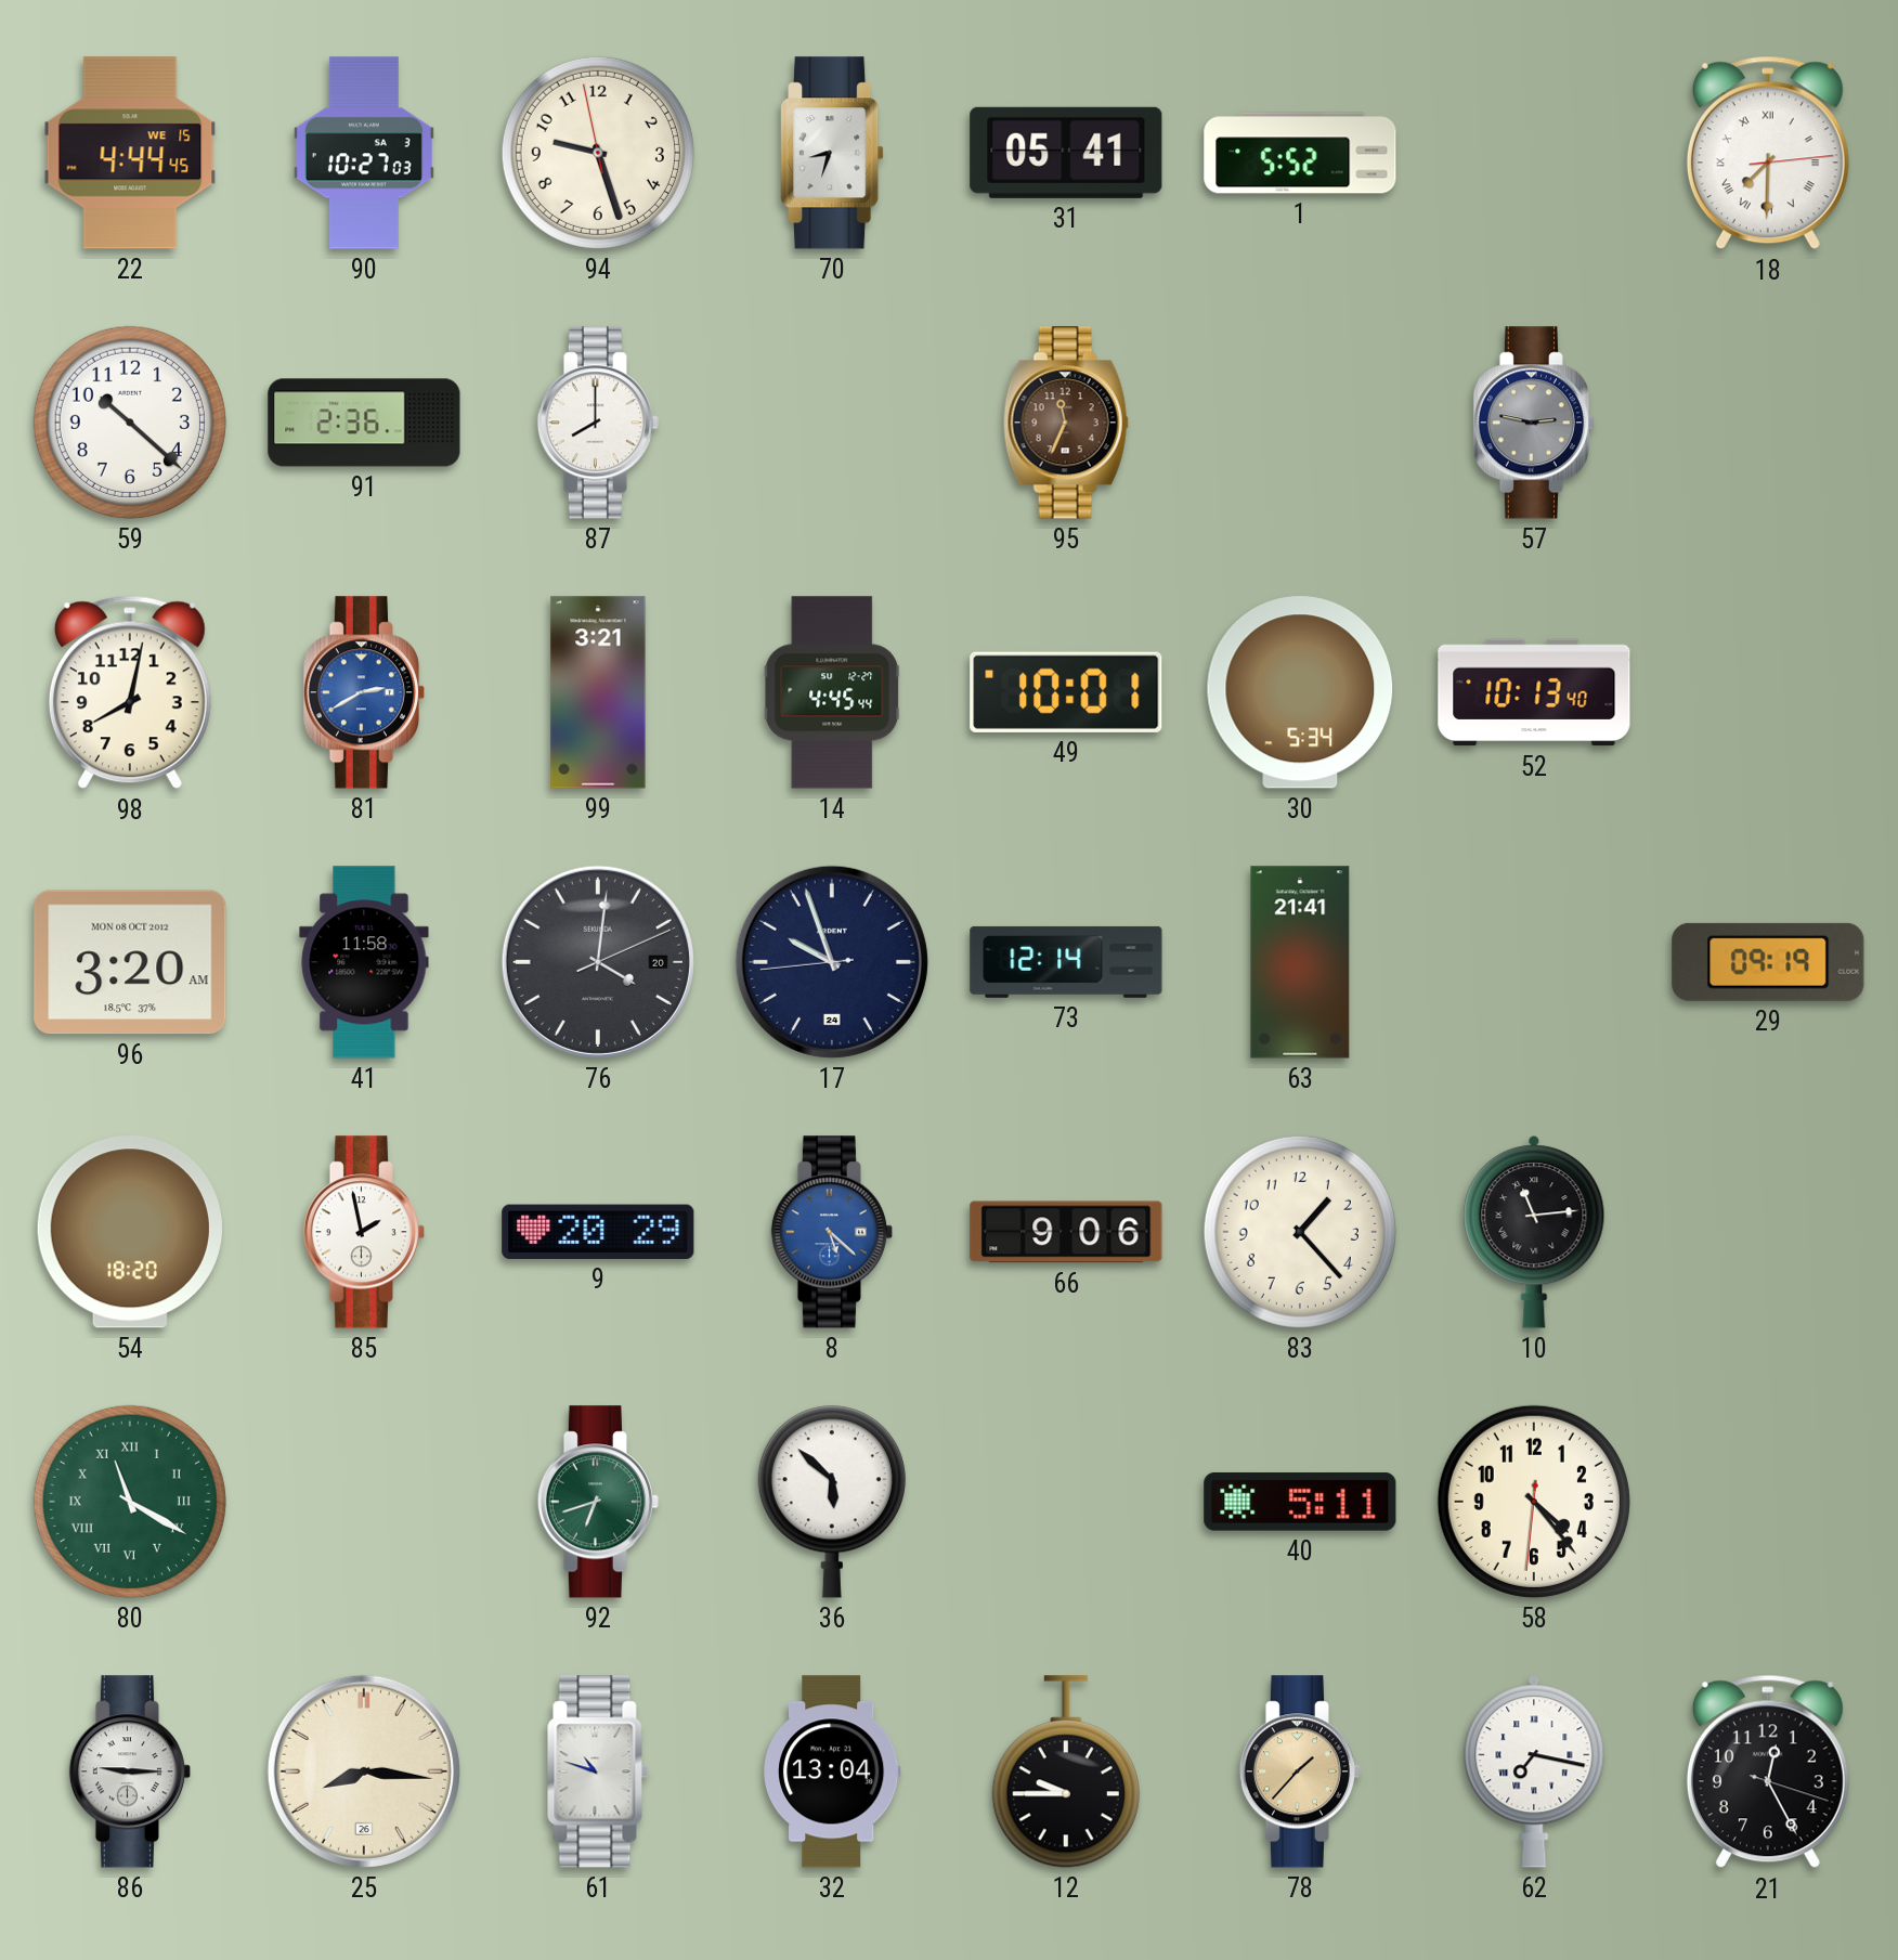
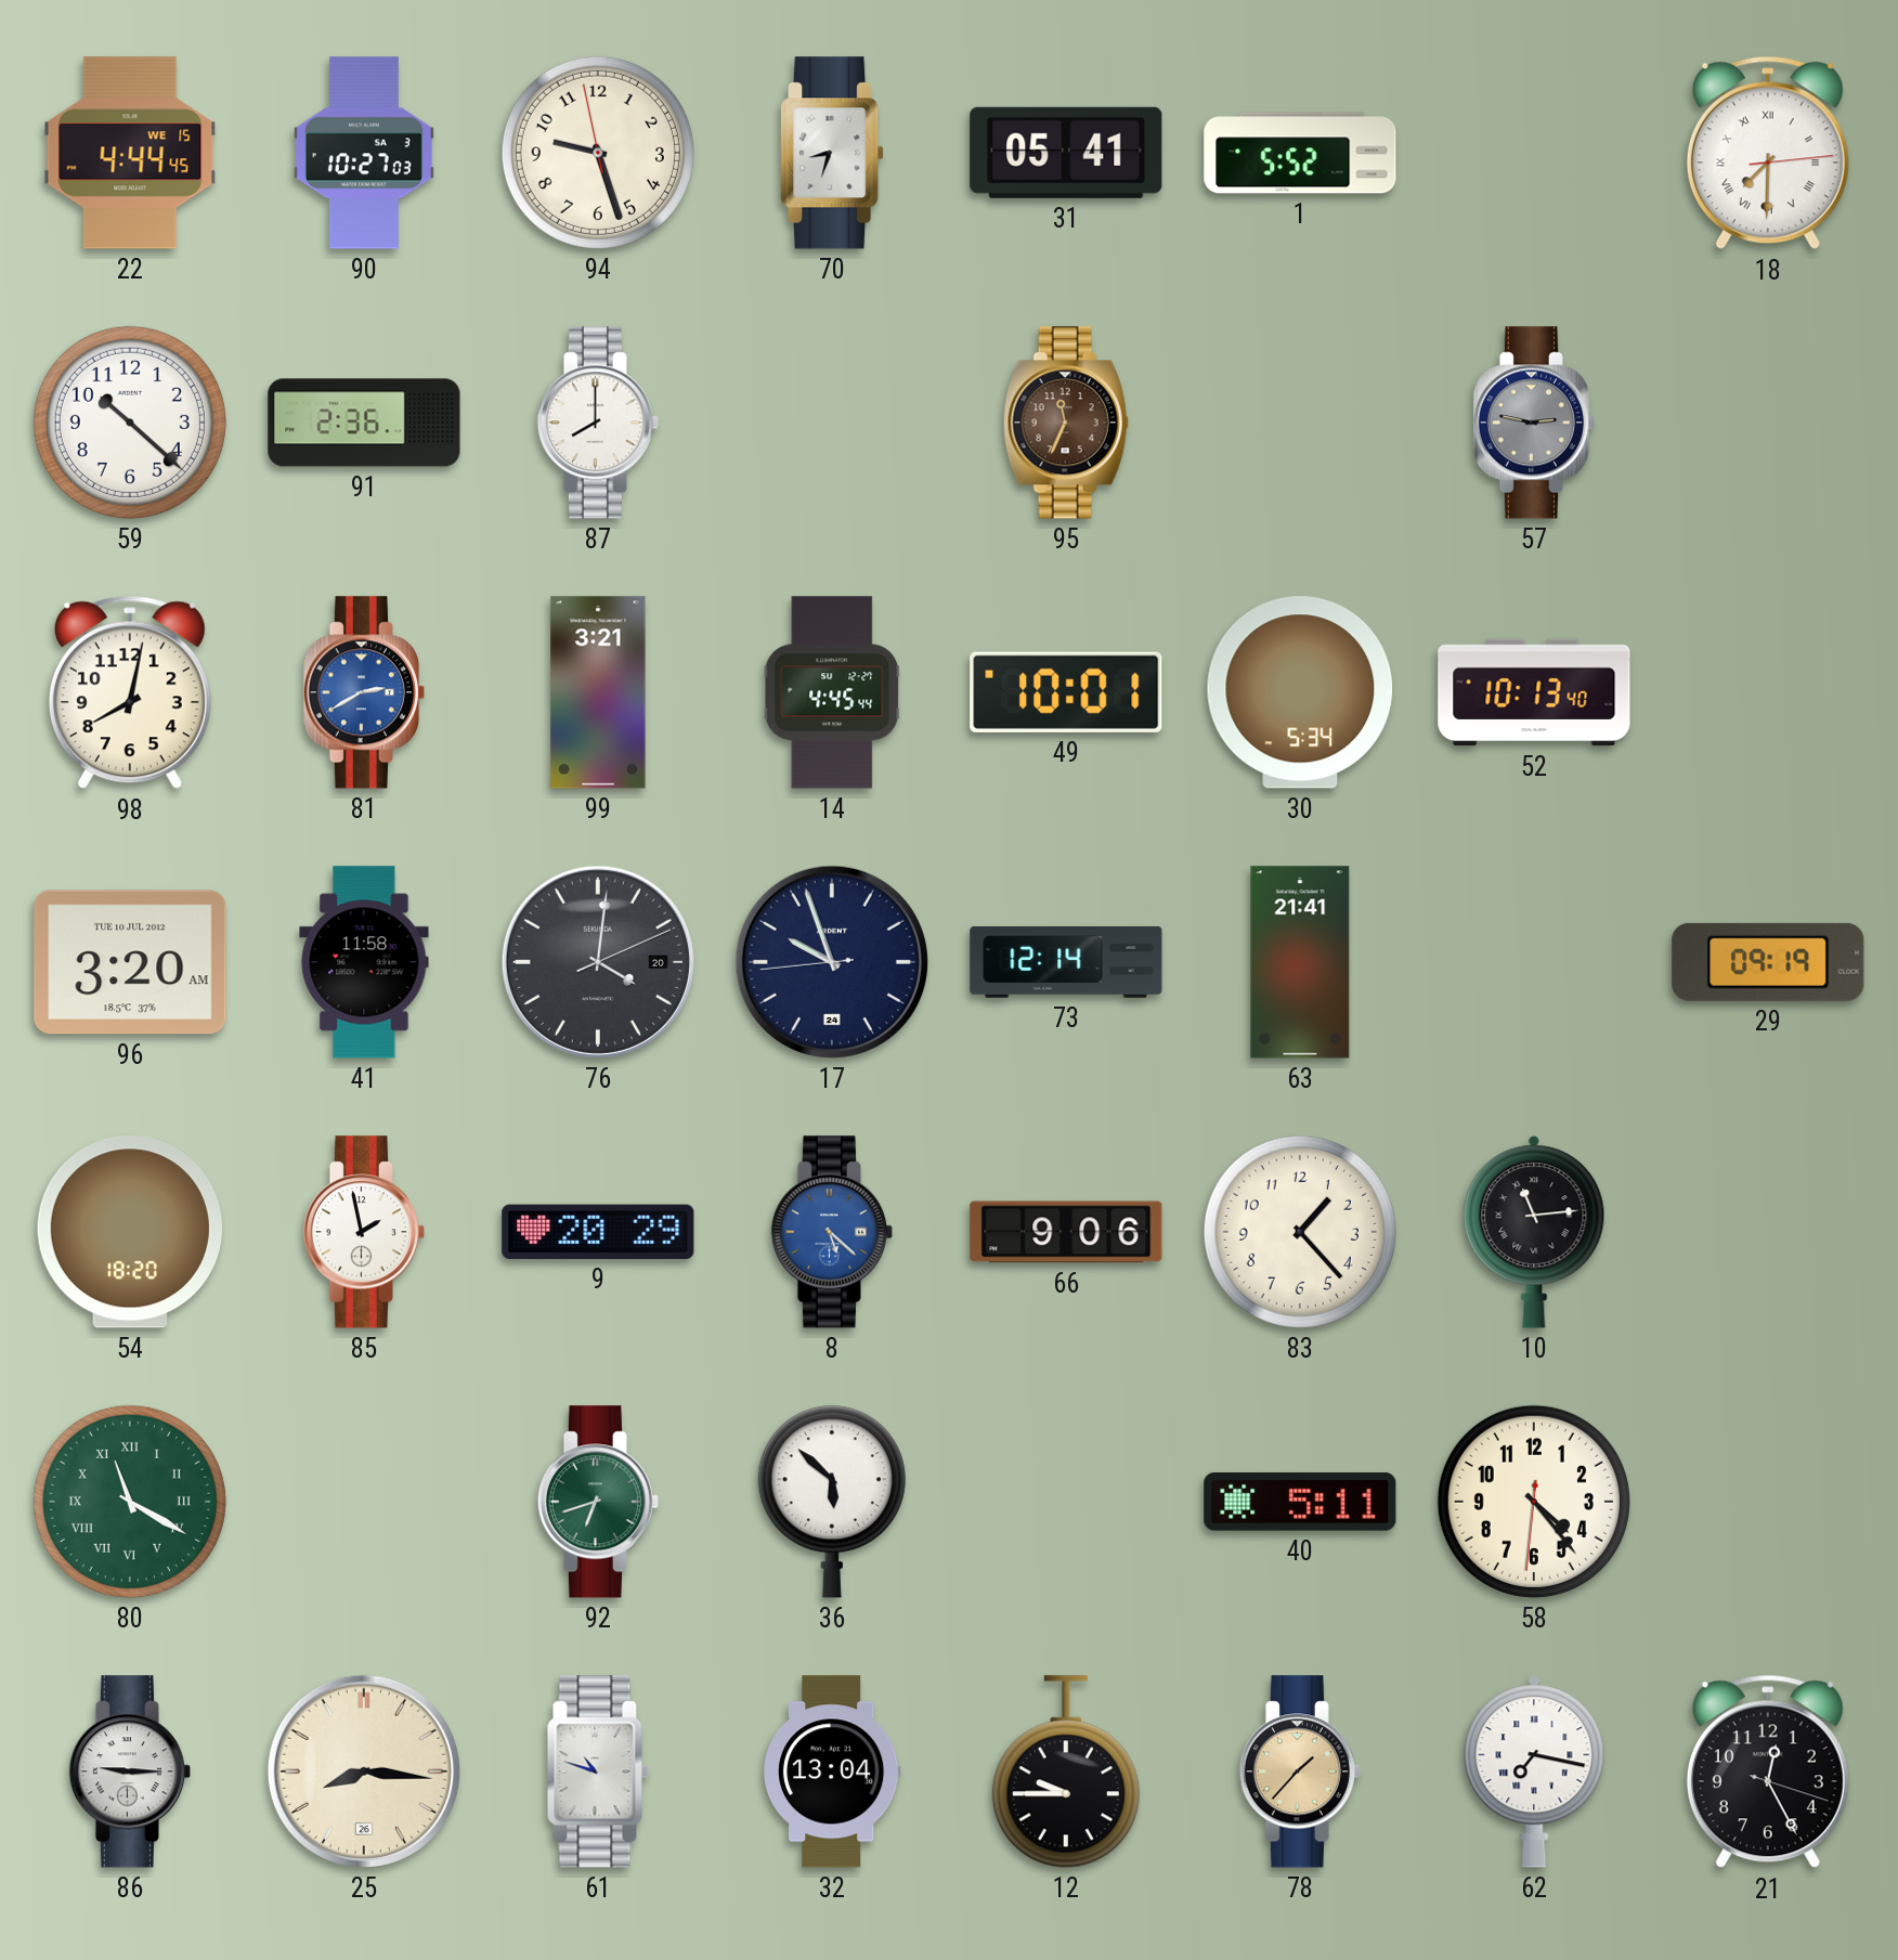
96 date: MON 08 OCT 2012 -> TUE 10 JUL 2012
